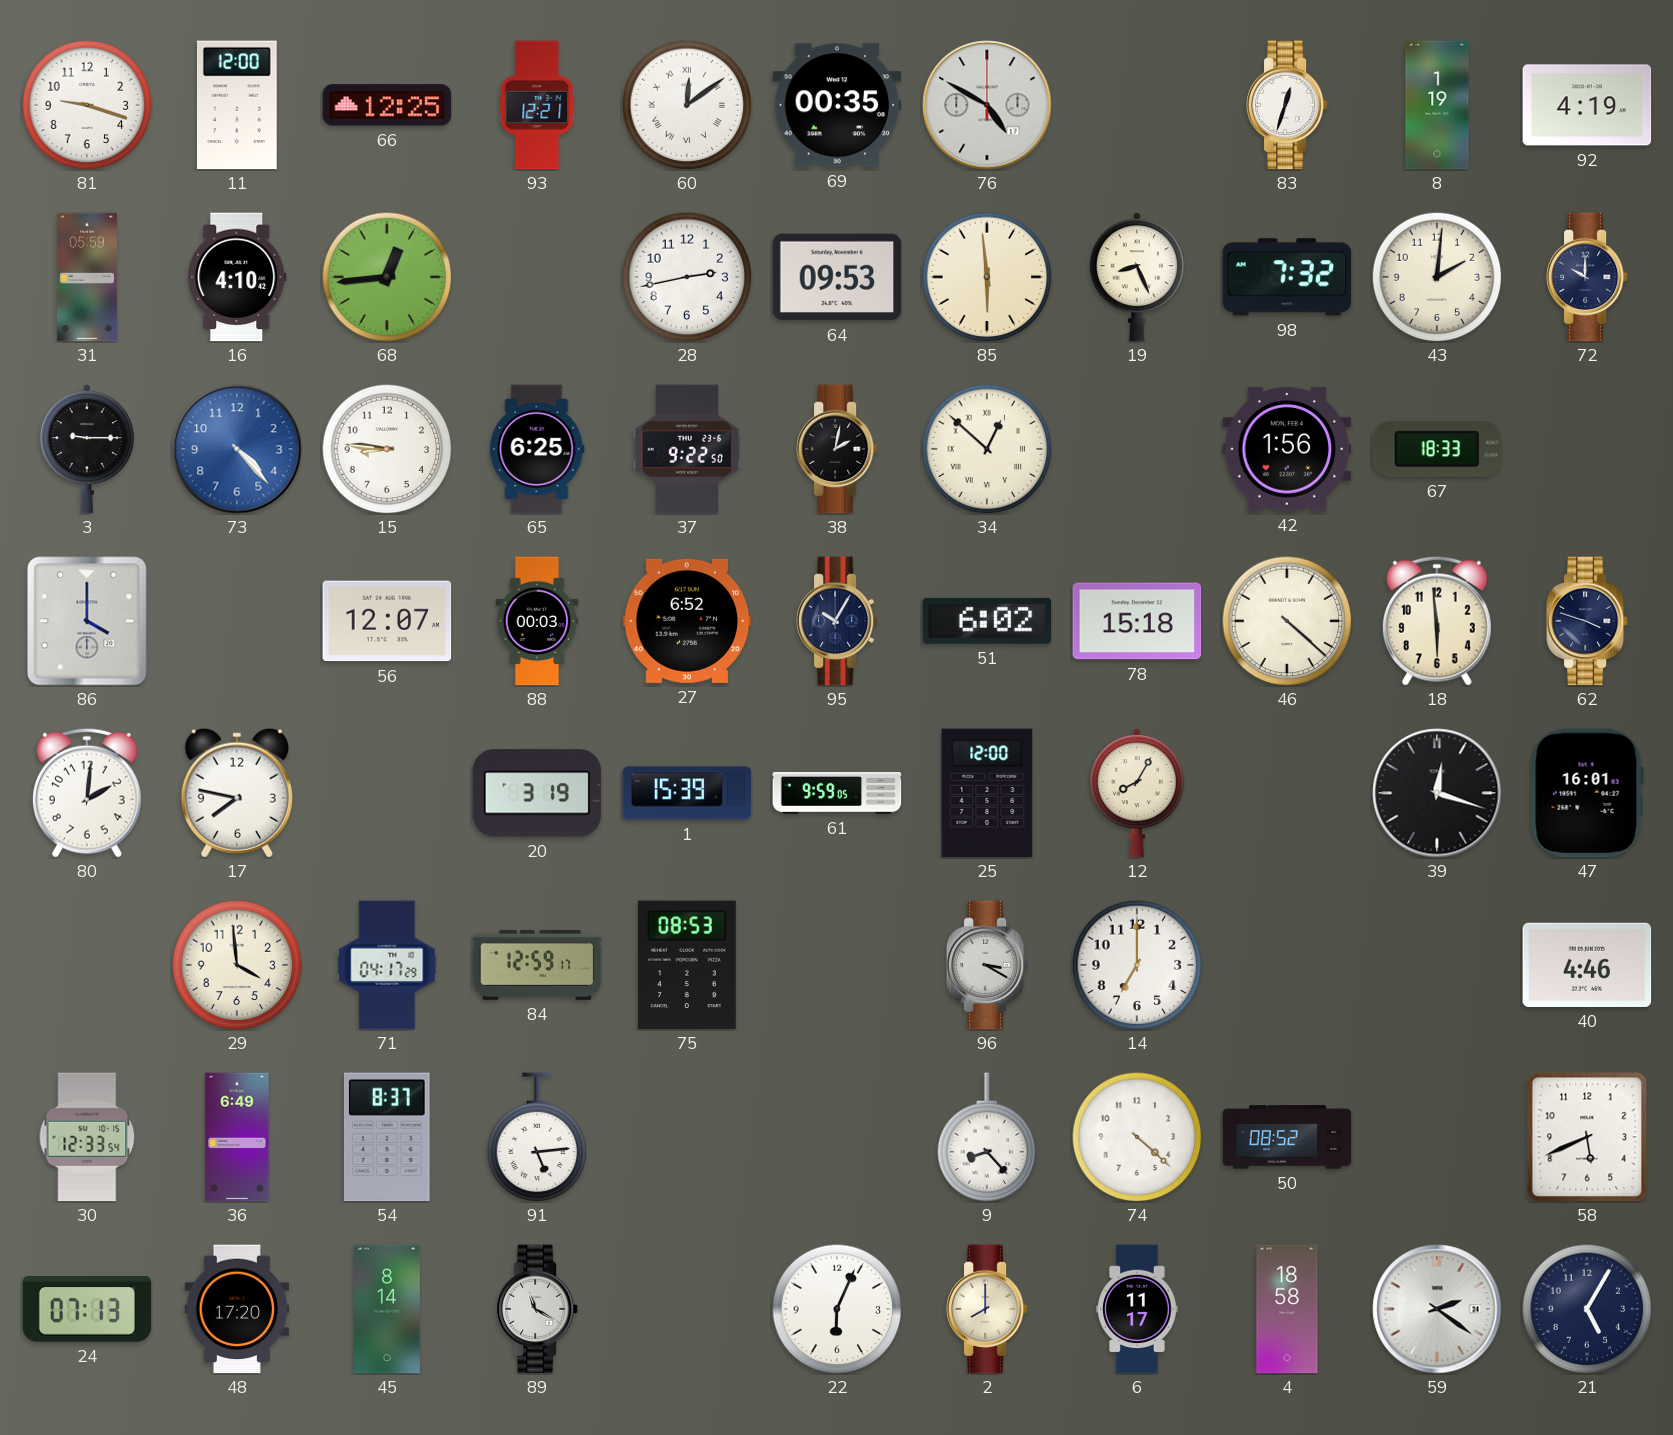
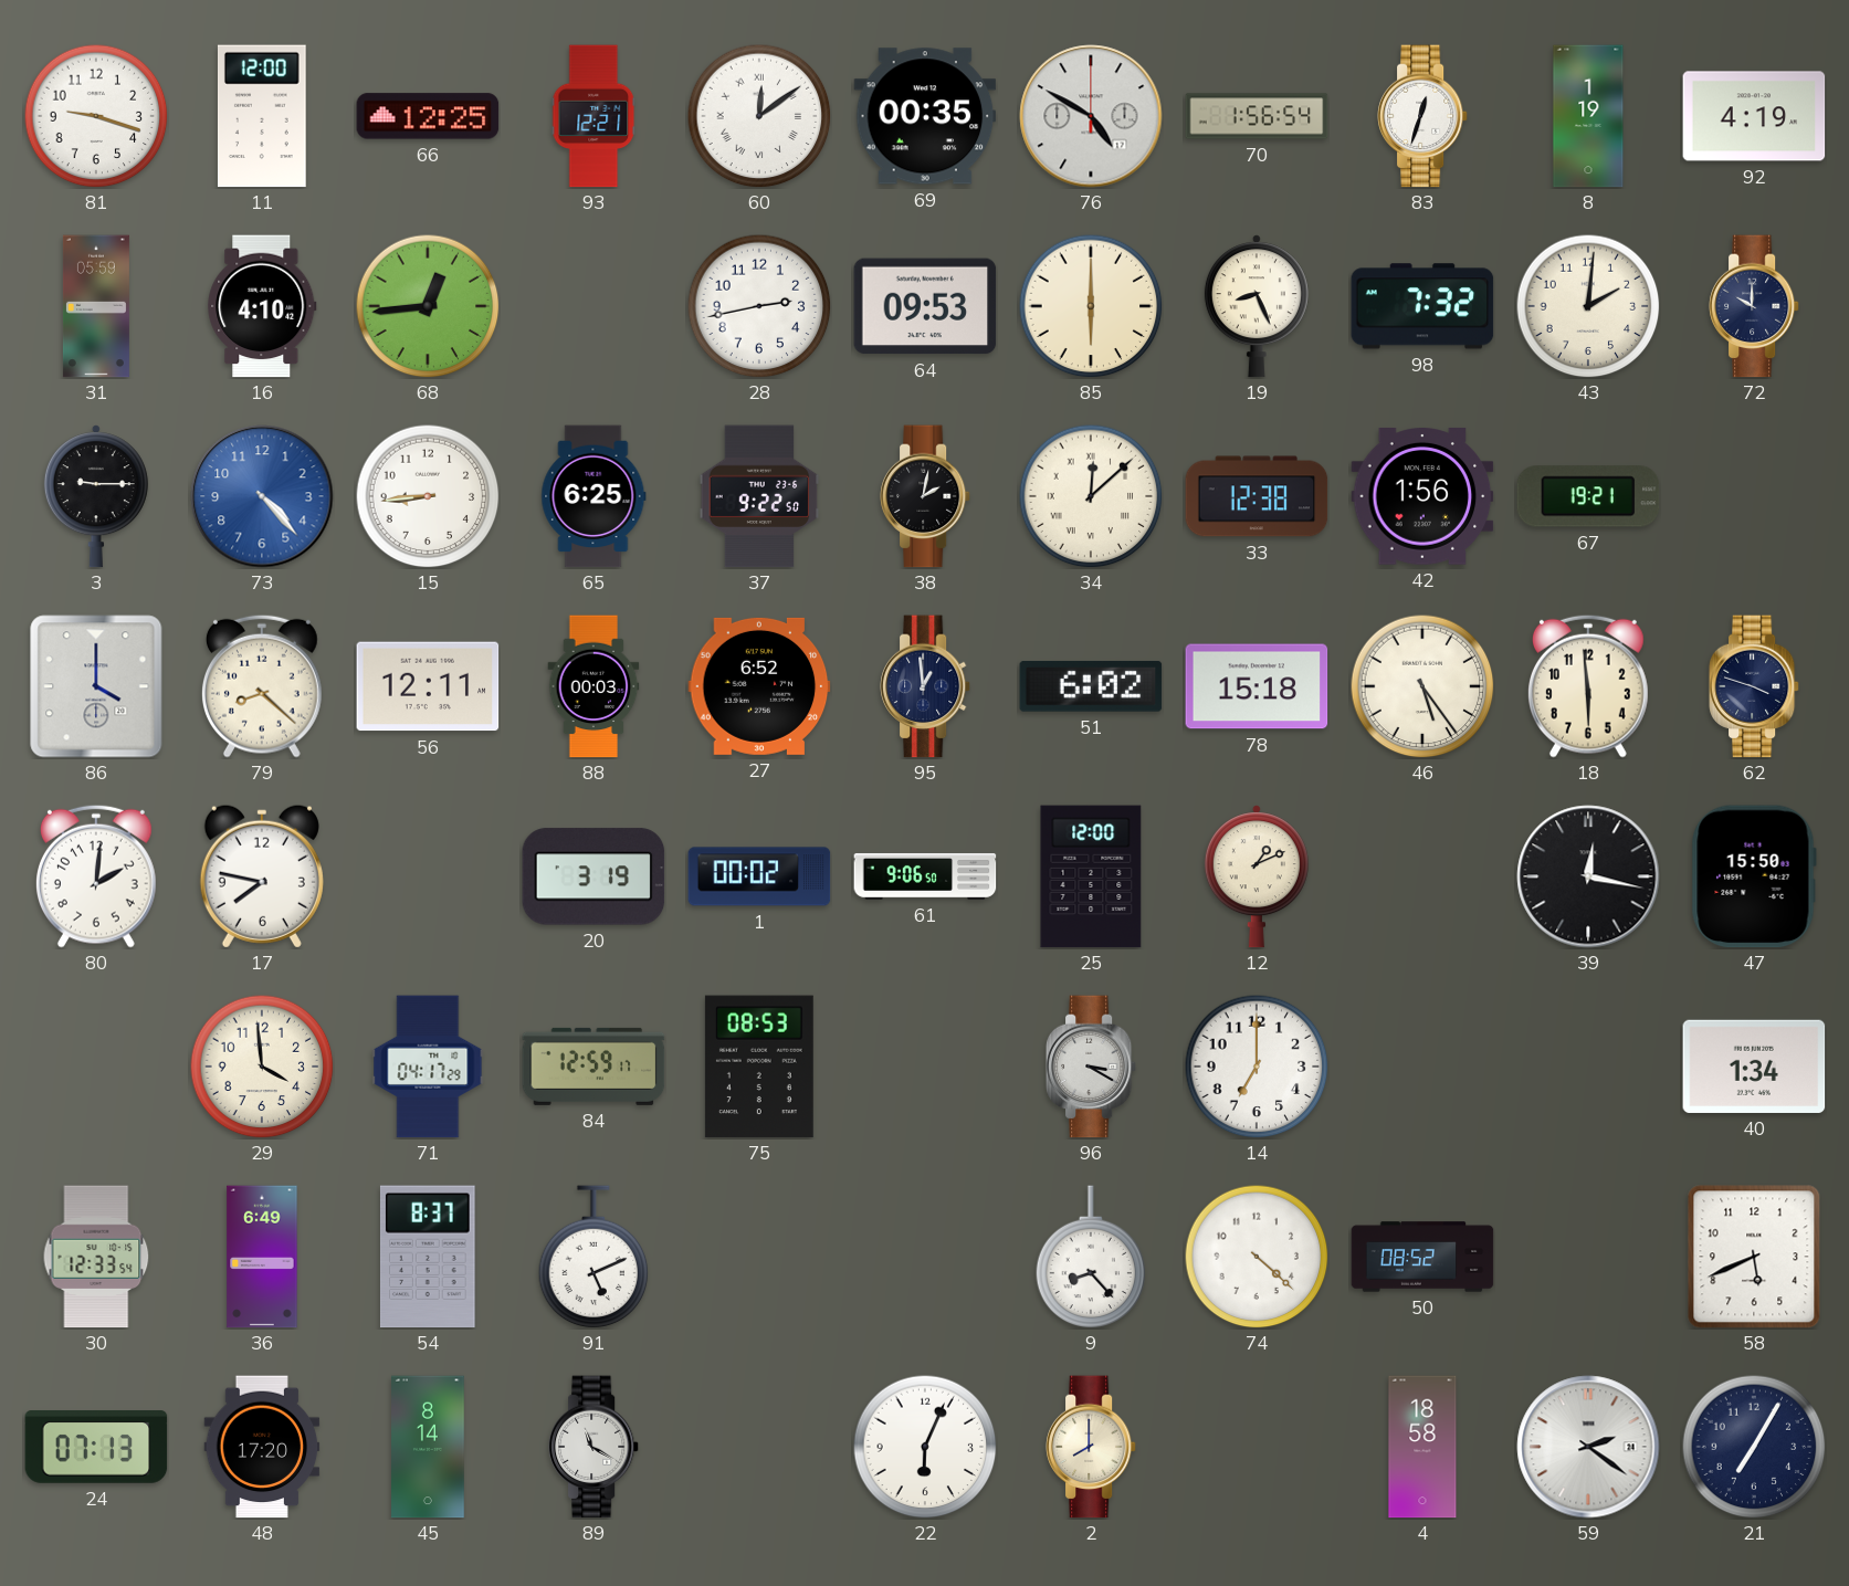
70: none -> 1:56
85: 5:59 -> 6:00
15: 8:46 -> 8:44
34: 12:52 -> 12:08
33: none -> 12:38
67: 18:33 -> 19:21
79: none -> 8:22
56: 12:07 -> 12:11
95: 10:05 -> 12:59
46: 4:22 -> 5:24
1: 15:39 -> 00:02
61: 9:59 -> 9:06
12: 8:05 -> 1:11
39: 12:18 -> 12:17
47: 16:01 -> 15:50
40: 4:46 -> 1:34
91: 5:14 -> 5:11
6: 11:17 -> none
21: 5:05 -> 7:05
